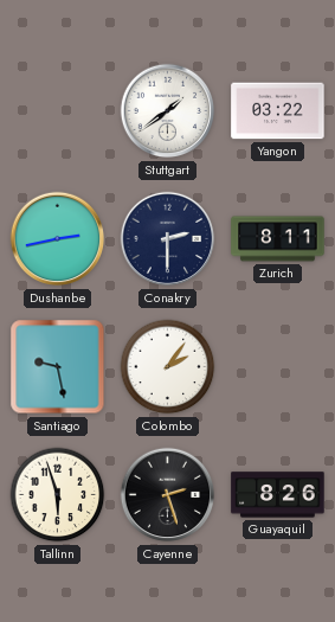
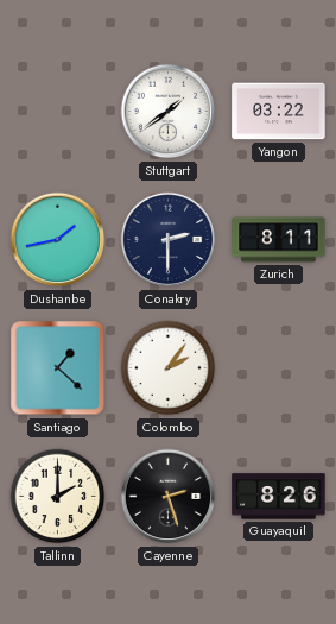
Dushanbe: 2:43 -> 1:43
Santiago: 9:28 -> 1:22
Tallinn: 5:57 -> 2:00
